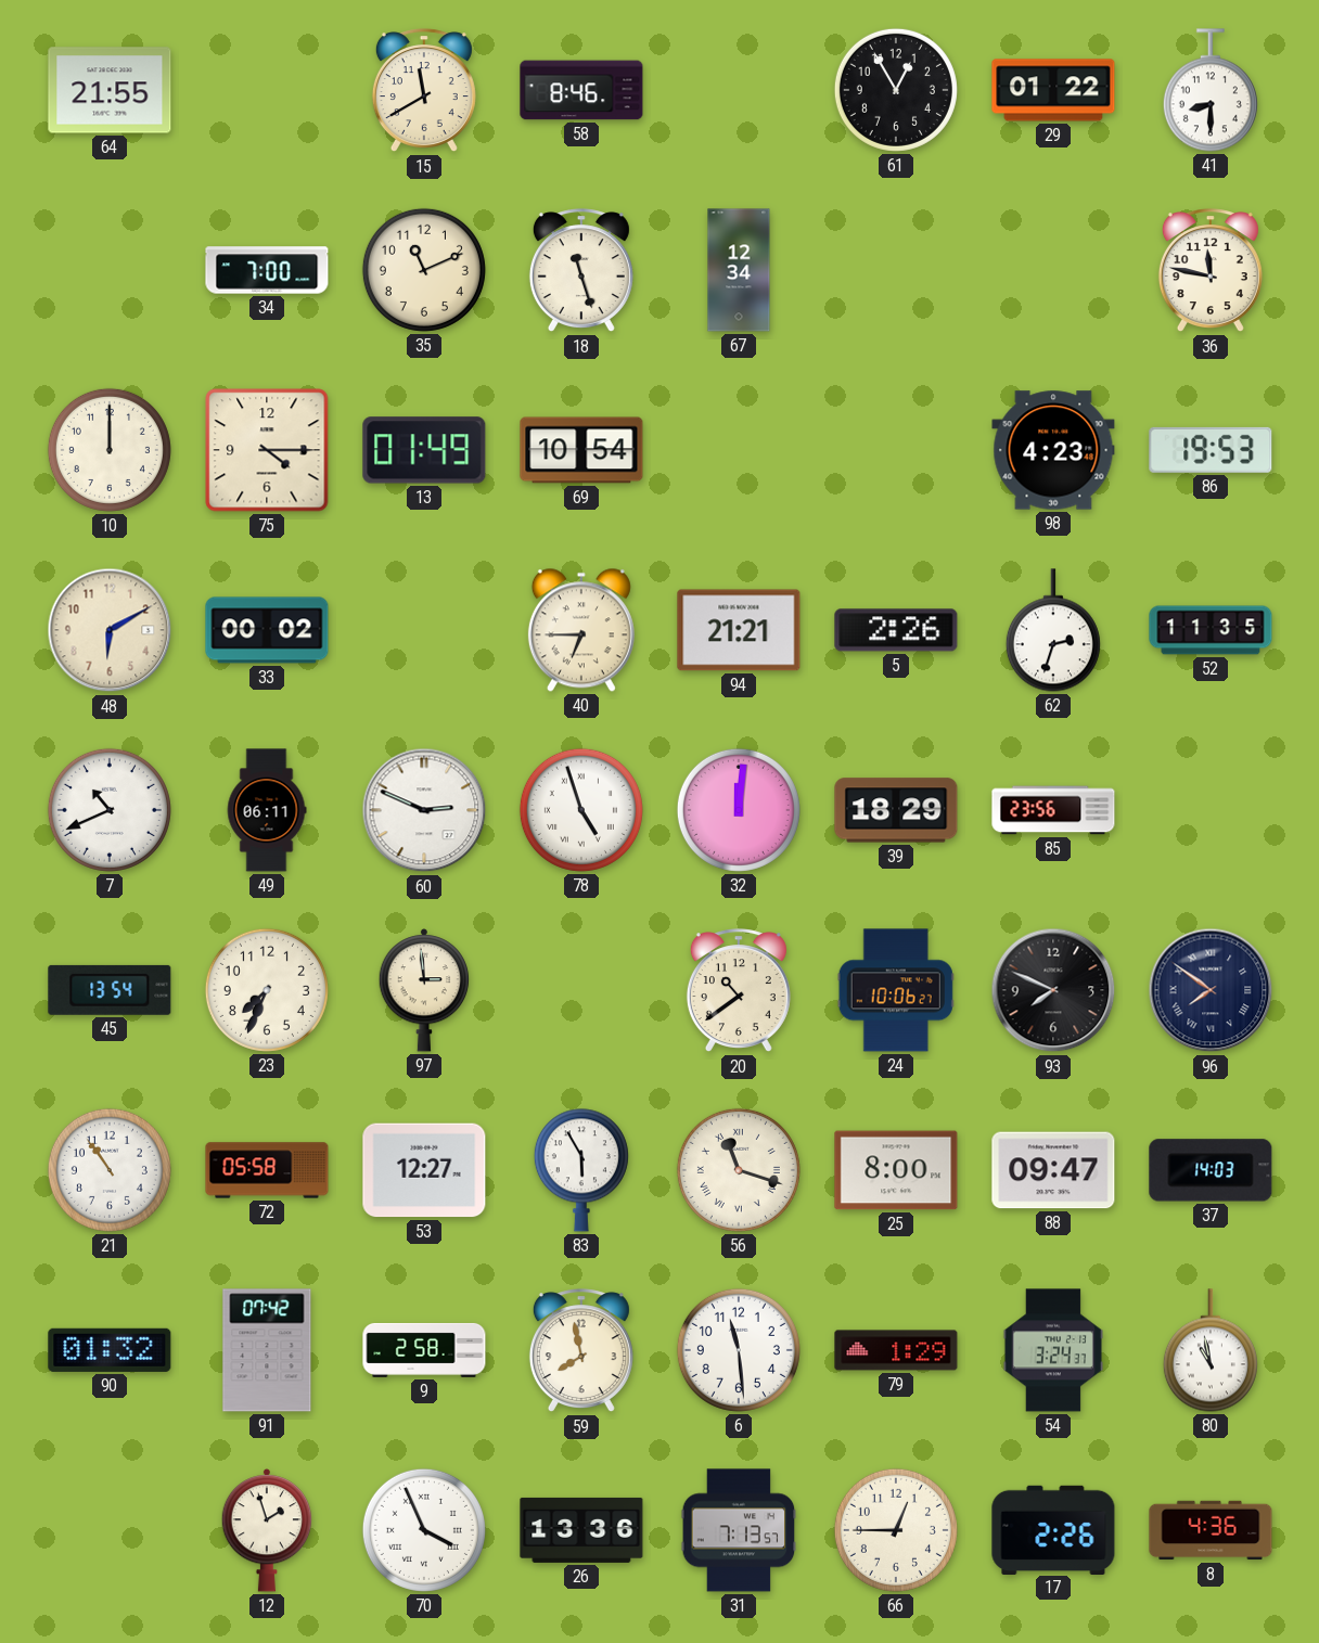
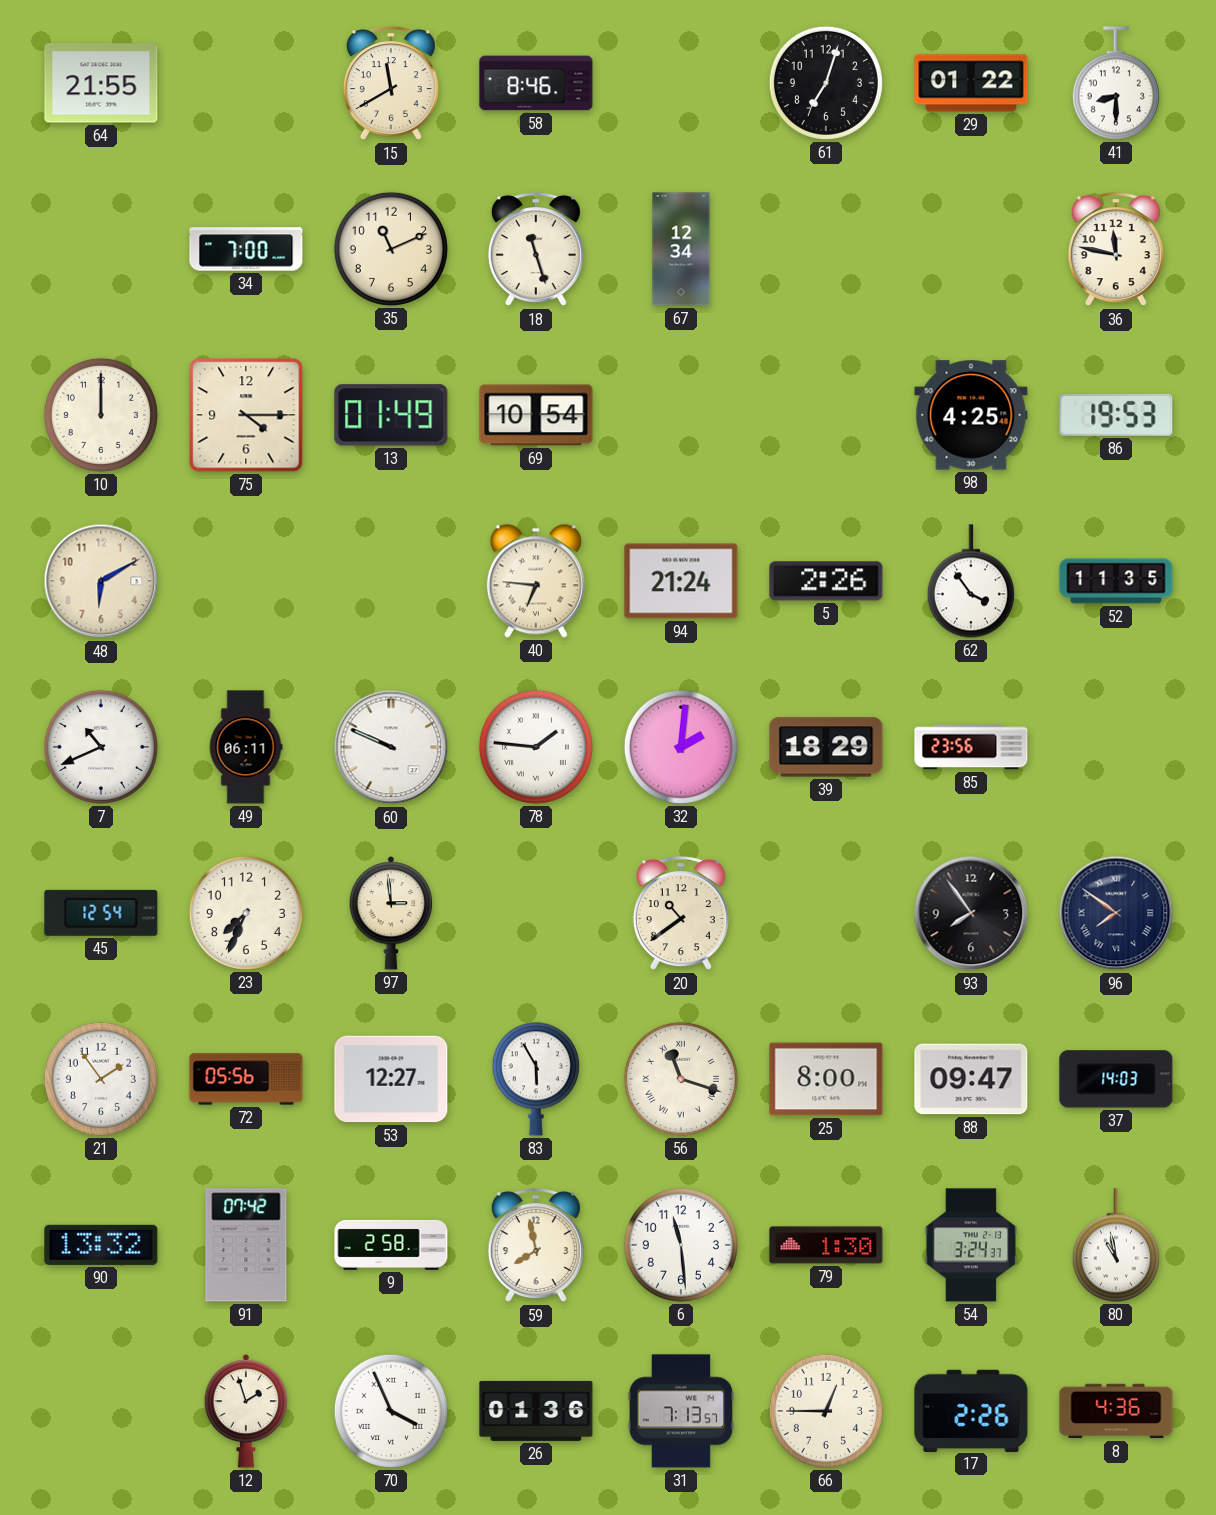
61: 12:55 -> 7:03
98: 4:23 -> 4:25
33: 00:02 -> none
40: 6:45 -> 6:46
94: 21:21 -> 21:24
62: 2:33 -> 3:54
60: 2:49 -> 9:49
78: 4:57 -> 1:46
32: 12:01 -> 2:01
45: 13:54 -> 12:54
24: 10:06 -> none
93: 7:49 -> 7:54
21: 10:54 -> 1:54
72: 05:58 -> 05:56
90: 01:32 -> 13:32
79: 1:29 -> 1:30
26: 13:36 -> 01:36
